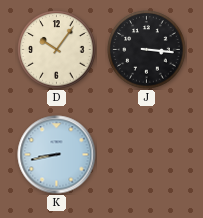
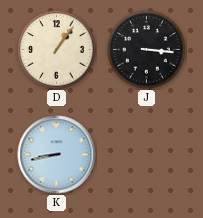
D: 10:06 -> 1:06
